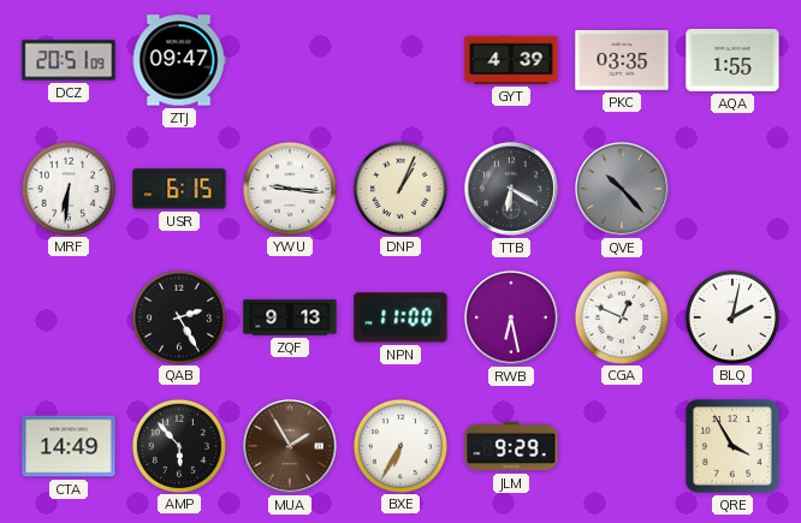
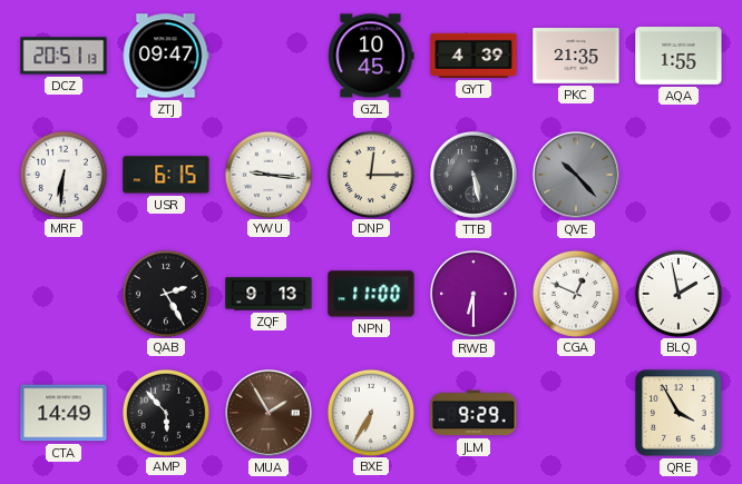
DCZ: 20:51:09 -> 20:51:13
GZL: none -> 10:45
PKC: 03:35 -> 21:35
DNP: 1:04 -> 12:15
TTB: 6:20 -> 5:28
RWB: 6:28 -> 6:30
BLQ: 2:02 -> 1:58
